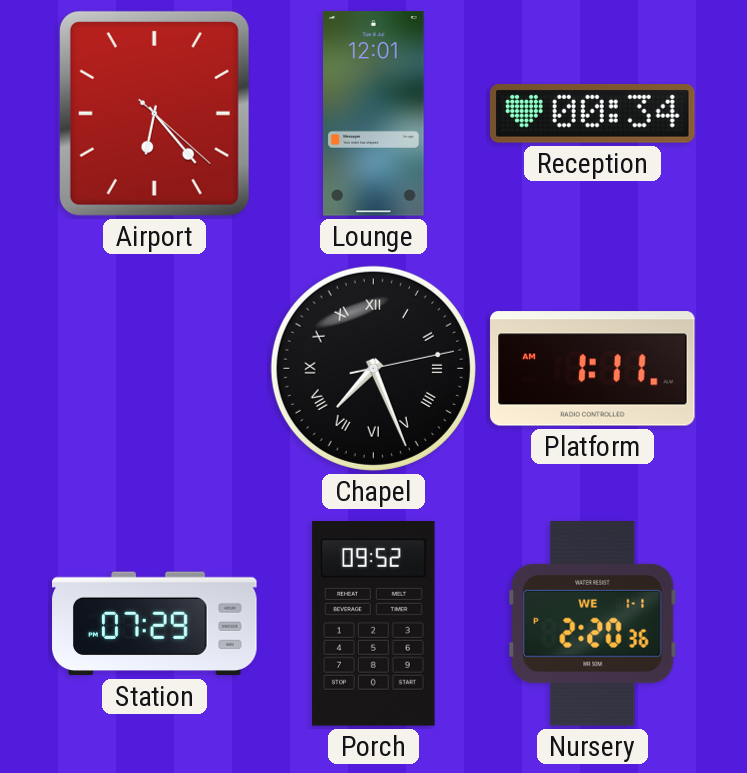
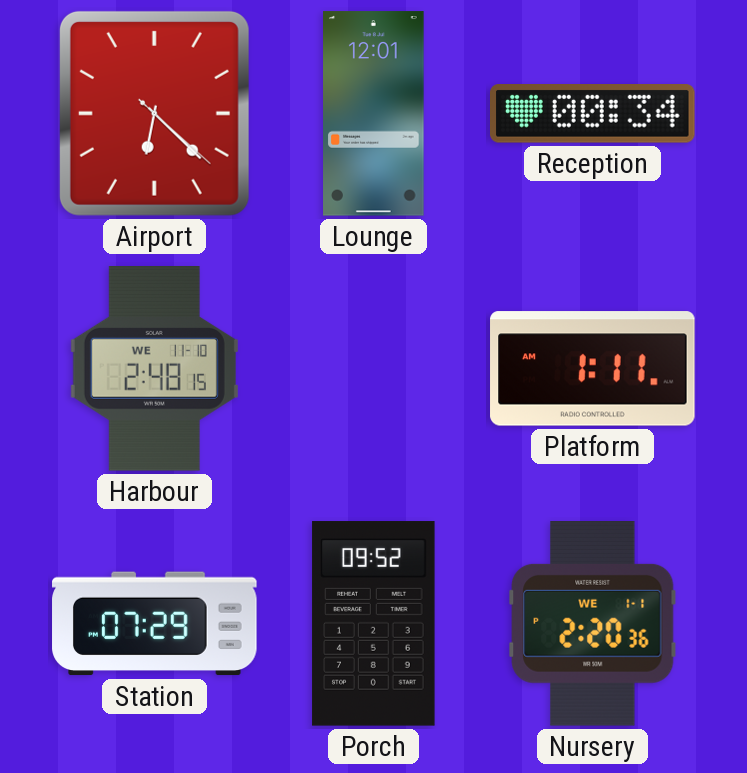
Airport: 6:23 -> 6:22
Harbour: none -> 2:48
Chapel: 7:26 -> none
